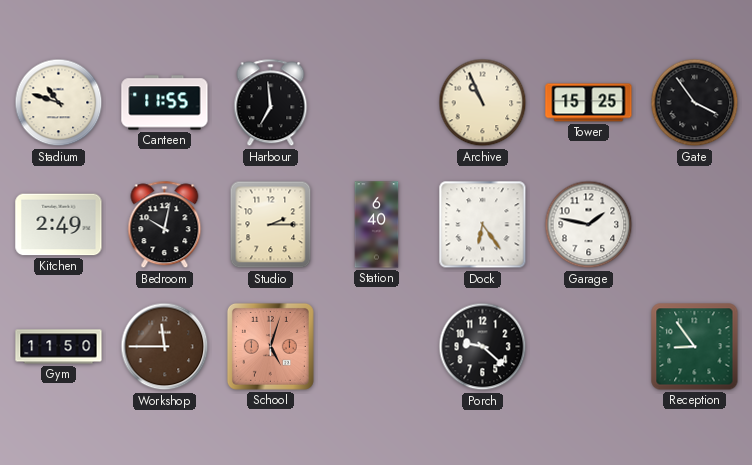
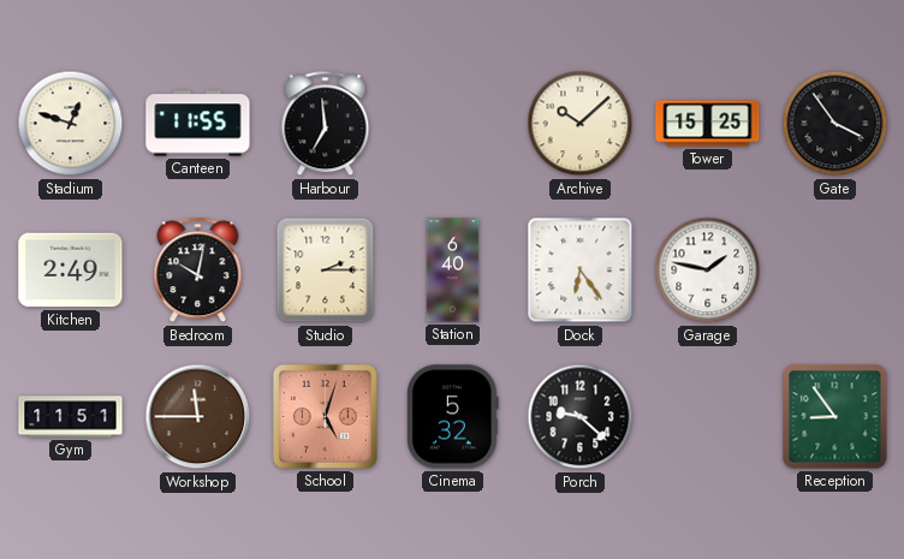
Stadium: 10:48 -> 12:48
Archive: 10:56 -> 10:08
Gym: 11:50 -> 11:51
Cinema: none -> 5:32
